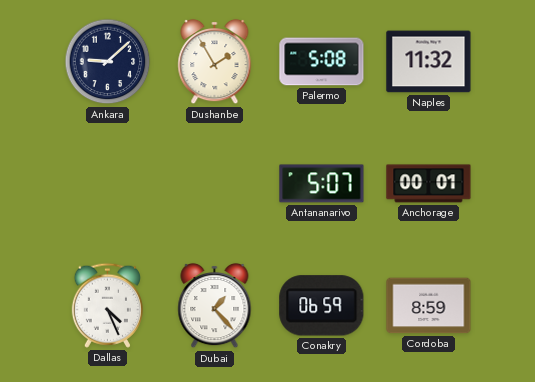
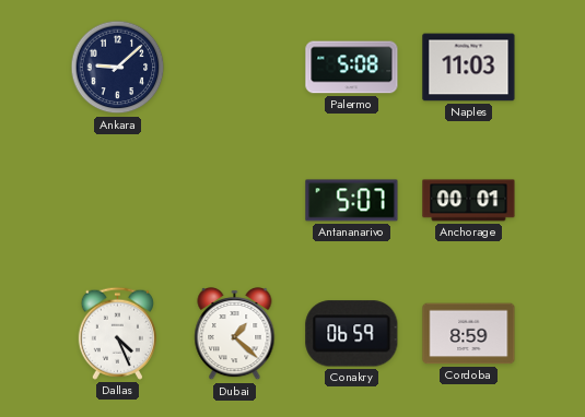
Dushanbe: 1:55 -> none
Naples: 11:32 -> 11:03
Dubai: 1:23 -> 1:22
